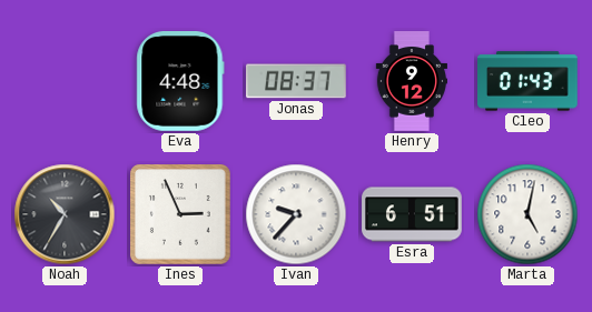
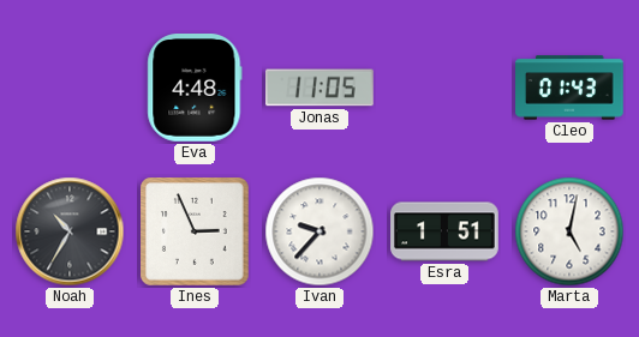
Jonas: 08:37 -> 11:05
Henry: 9:12 -> none
Esra: 6:51 -> 1:51
